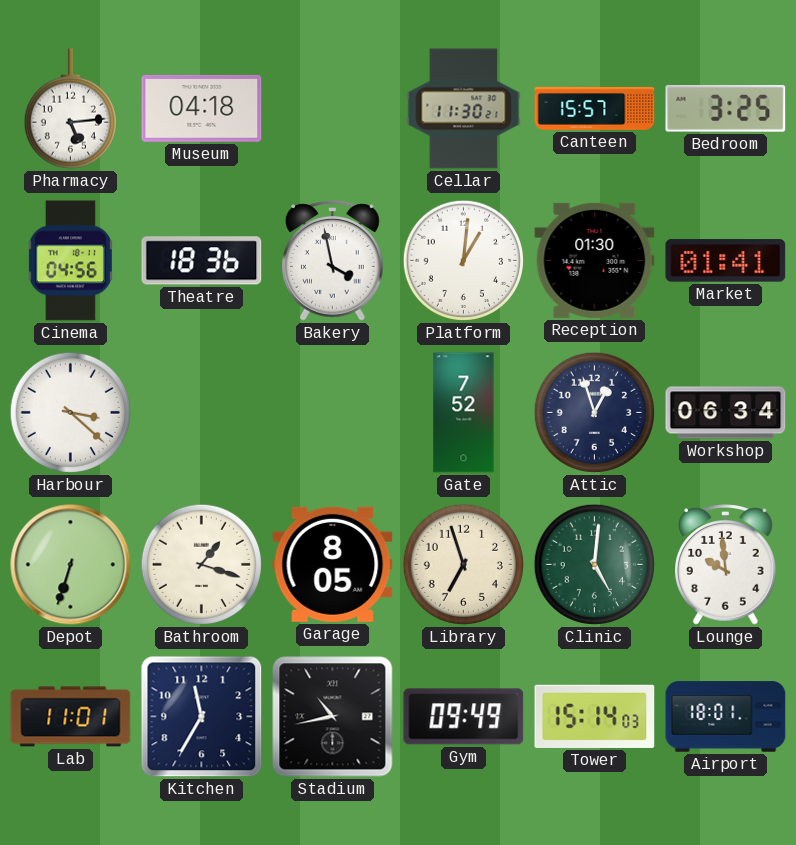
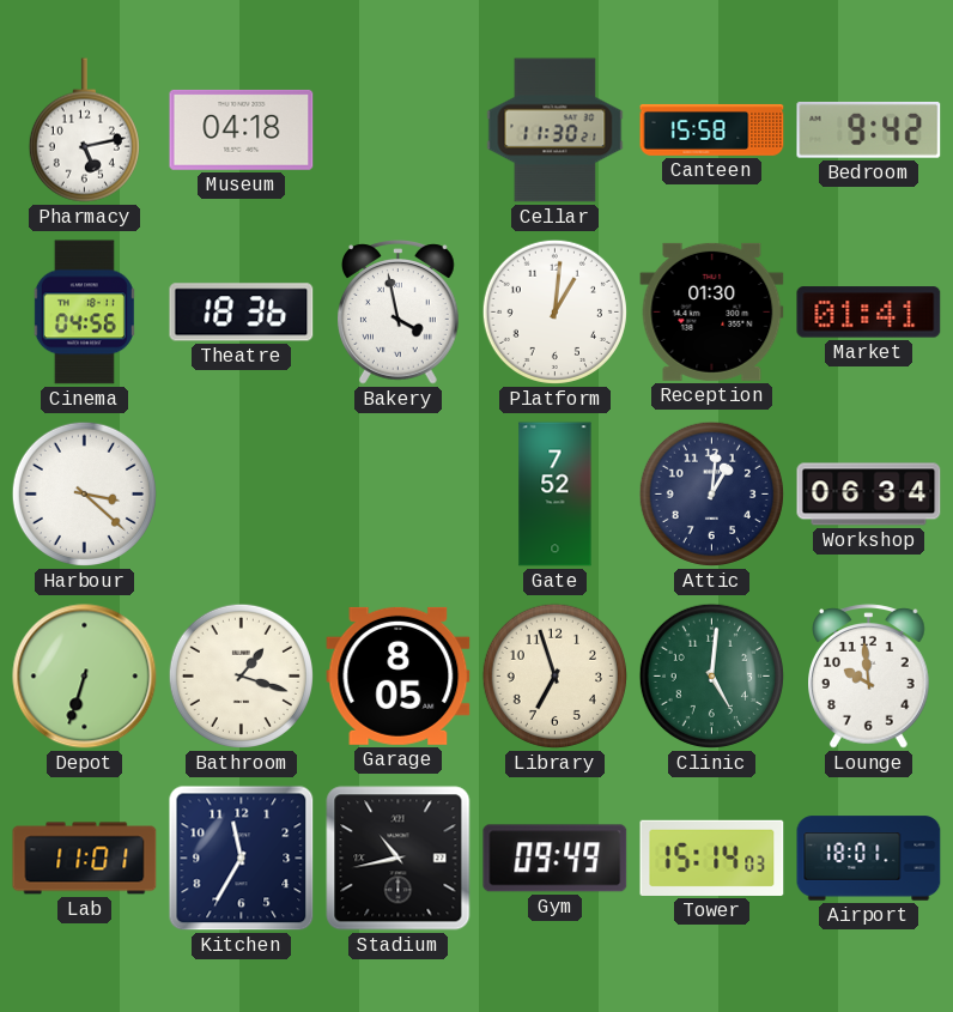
Pharmacy: 5:14 -> 5:13
Canteen: 15:57 -> 15:58
Bedroom: 3:25 -> 9:42
Attic: 12:57 -> 1:01
